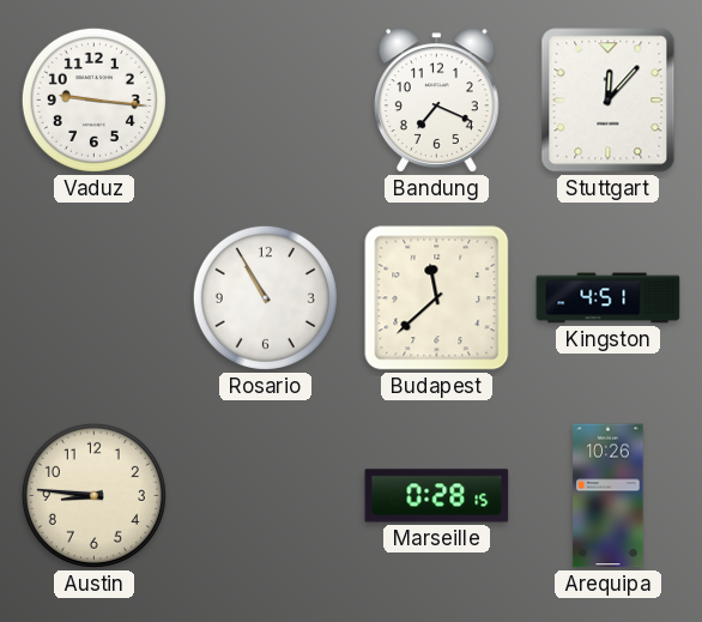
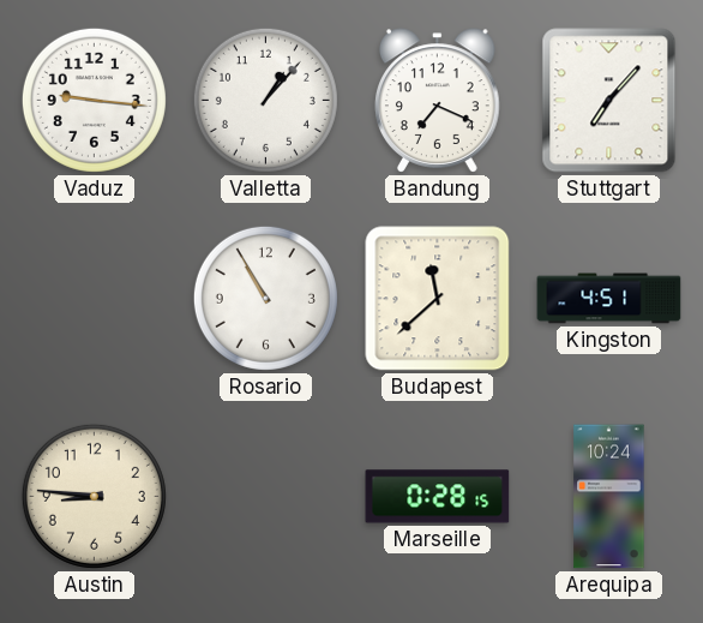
Valletta: none -> 1:07
Stuttgart: 12:07 -> 7:07
Arequipa: 10:26 -> 10:24
